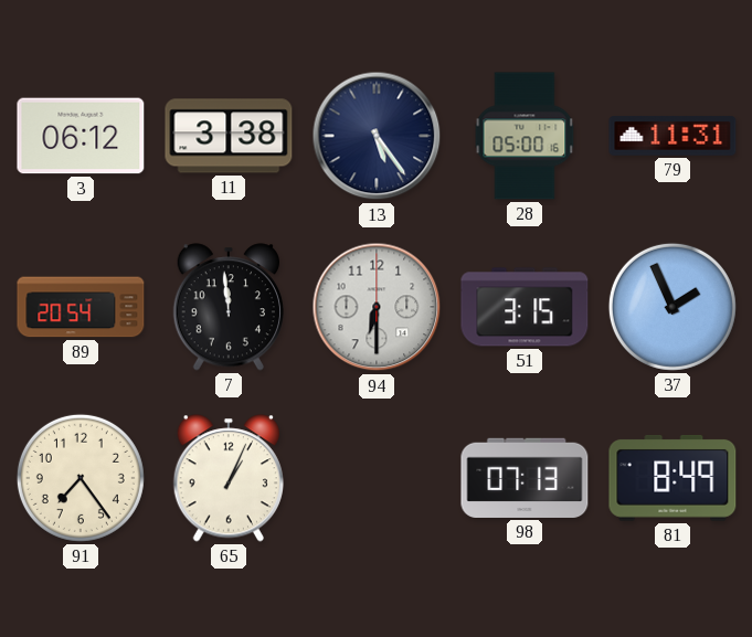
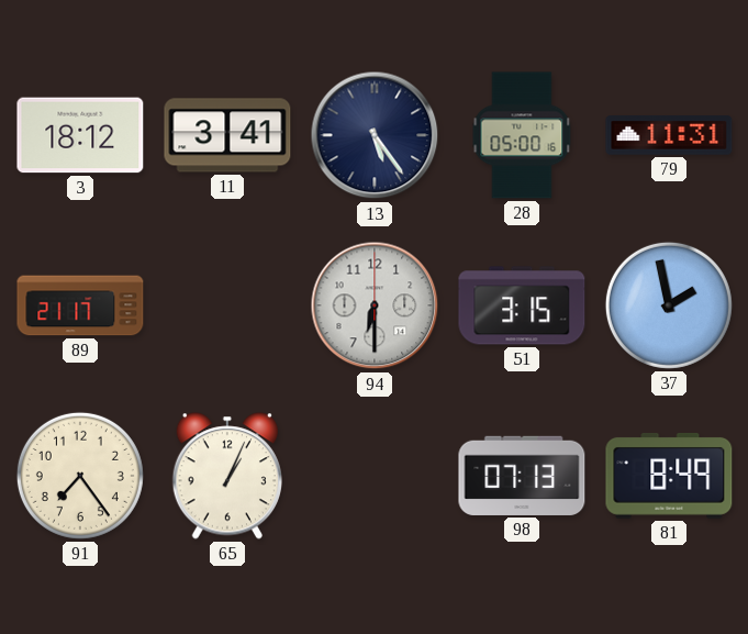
3: 06:12 -> 18:12
11: 3:38 -> 3:41
89: 20:54 -> 21:17
7: 11:59 -> none
37: 1:56 -> 1:58
